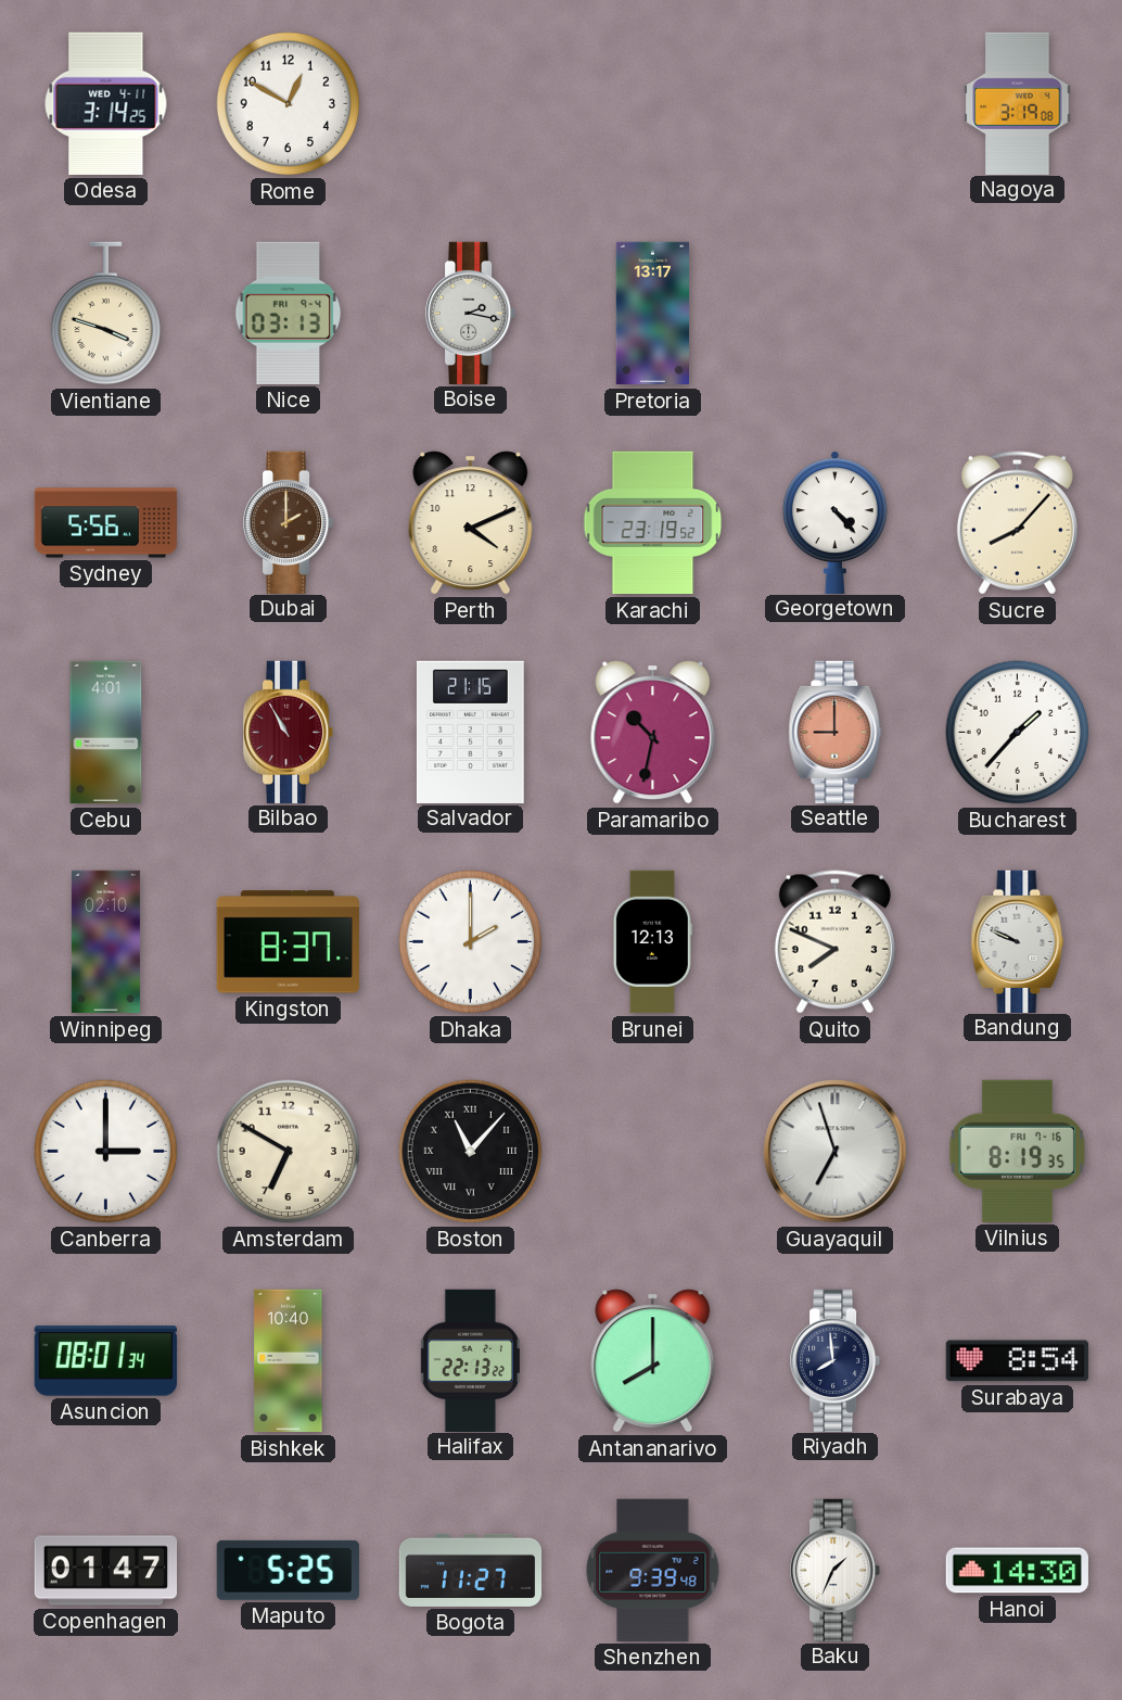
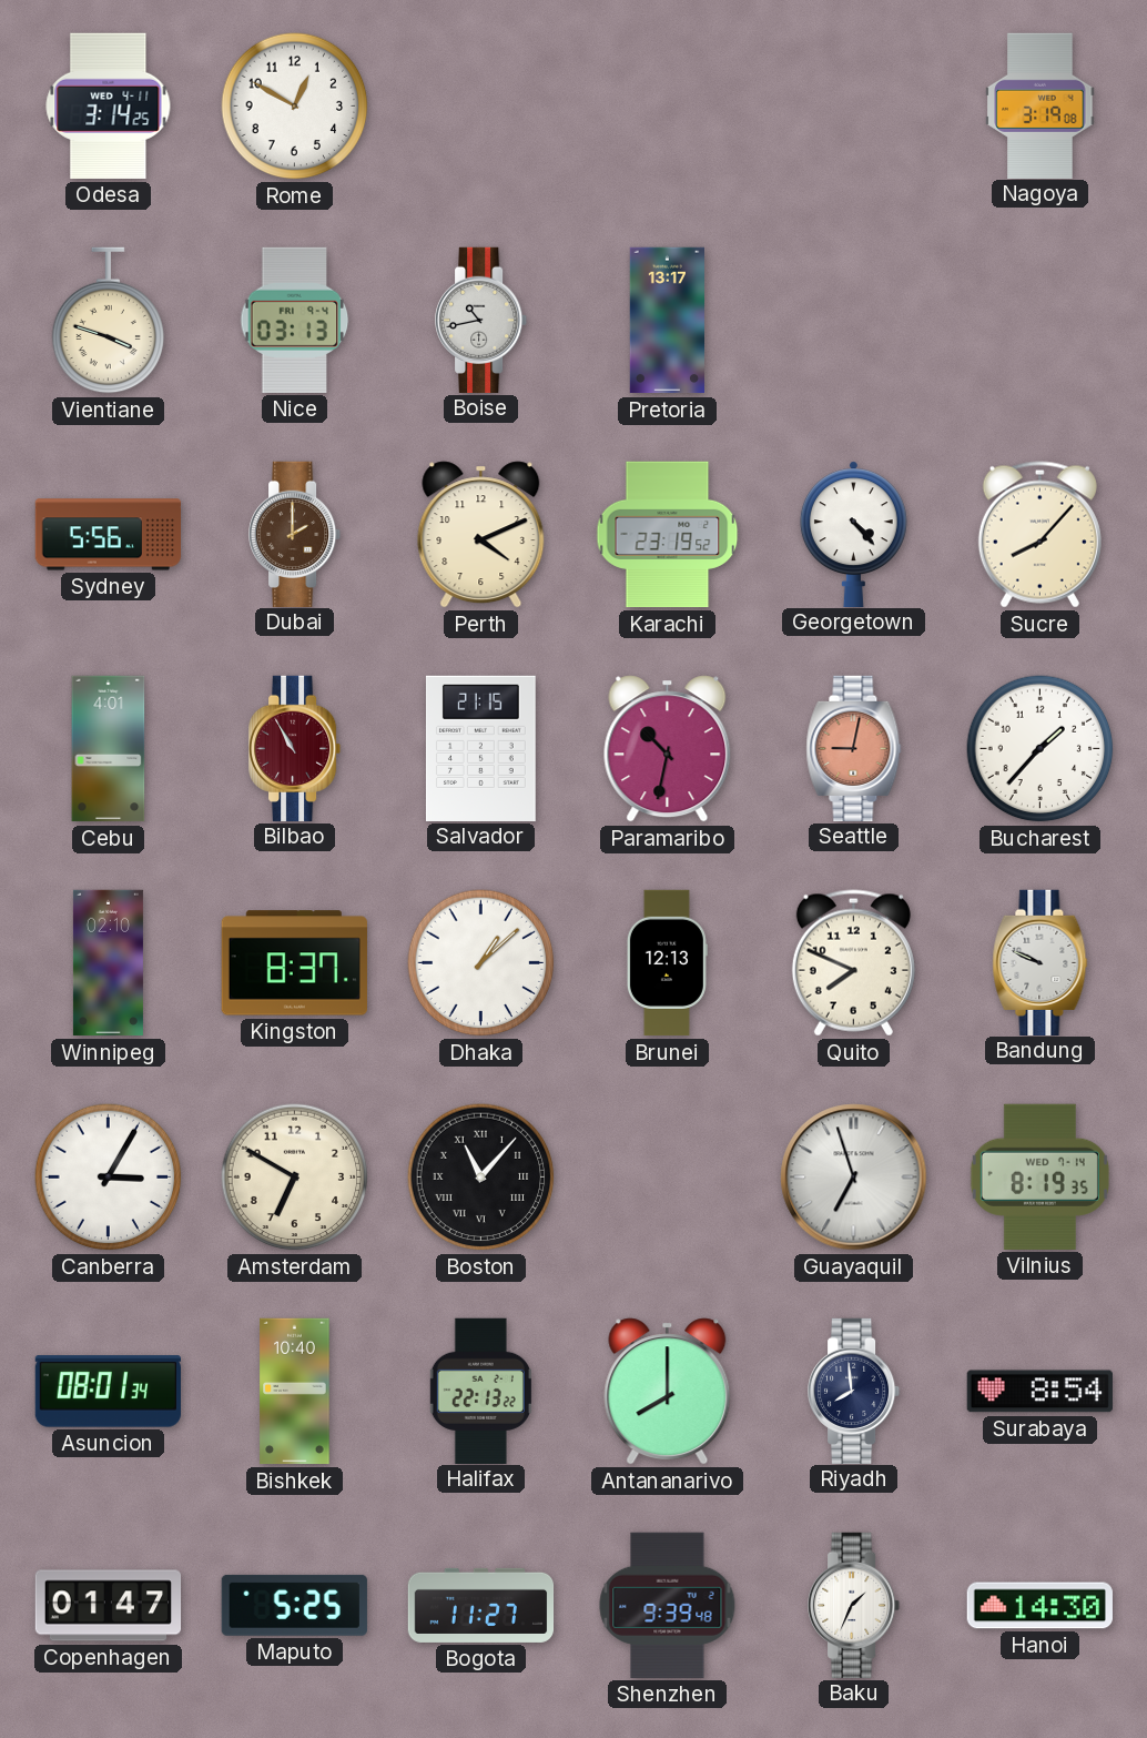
Boise: 2:17 -> 10:43
Seattle: 9:00 -> 9:02
Dhaka: 2:00 -> 1:08
Canberra: 3:00 -> 3:05
Vilnius date: FRI 7-16 -> WED 7-14
